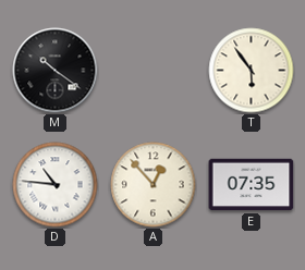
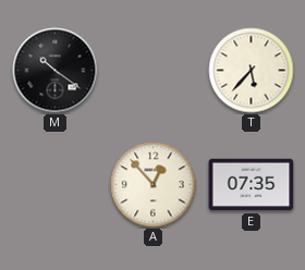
T: 5:54 -> 5:37
D: 10:46 -> none
